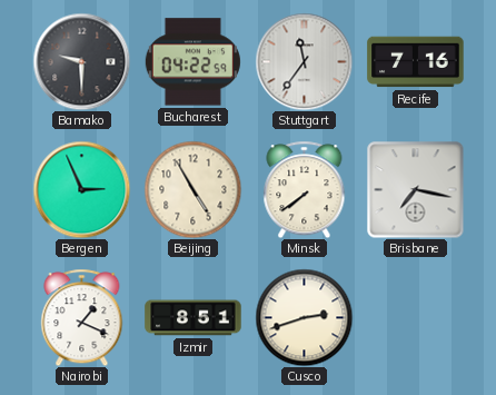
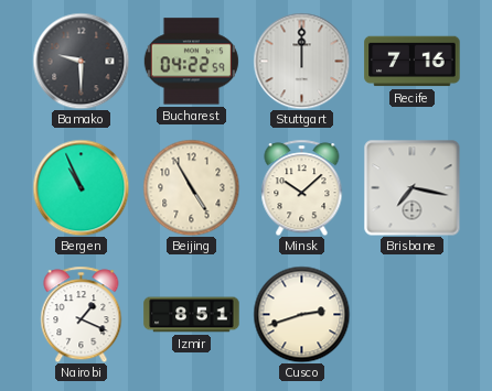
Stuttgart: 11:36 -> 12:00
Bergen: 2:56 -> 10:56
Minsk: 7:39 -> 10:08
